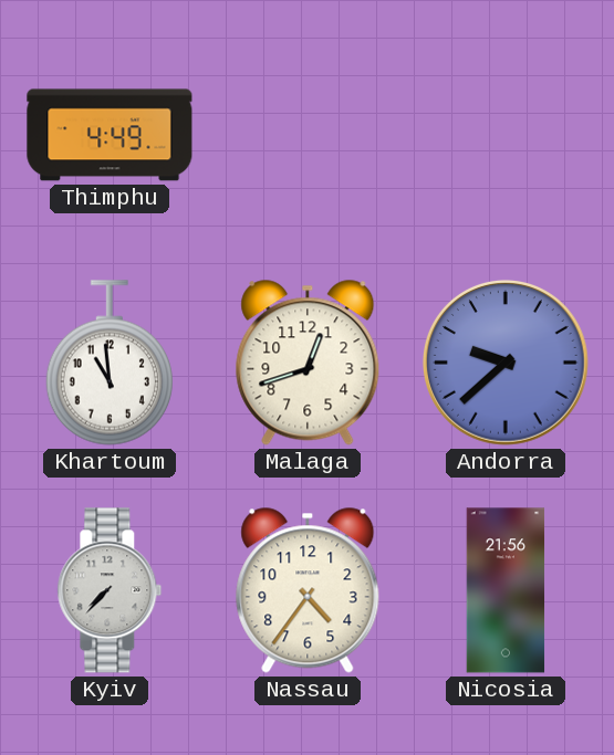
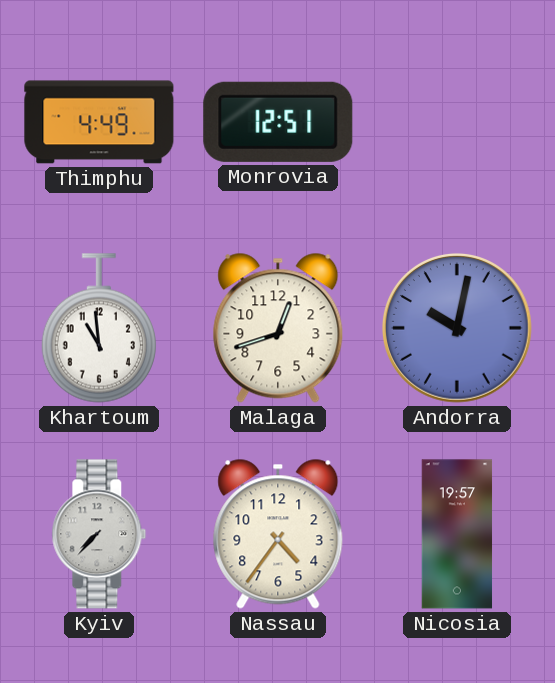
Monrovia: none -> 12:51
Andorra: 9:38 -> 10:02
Nicosia: 21:56 -> 19:57
